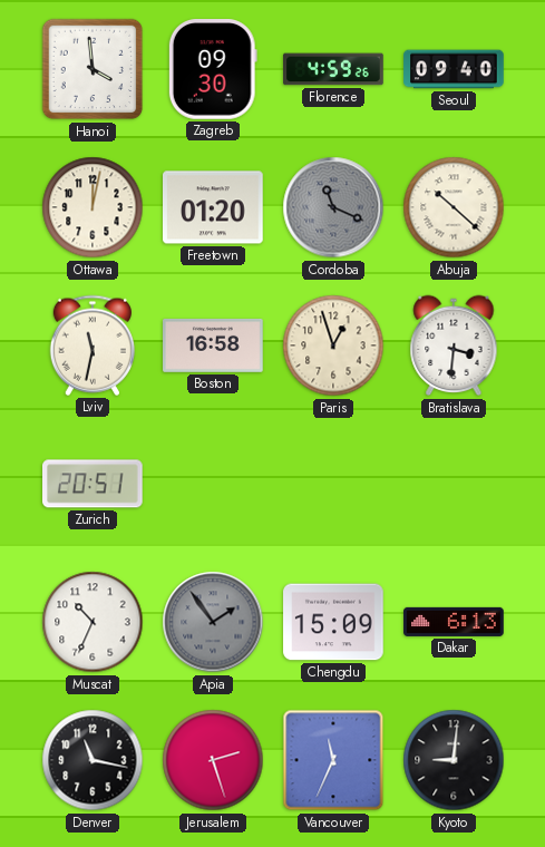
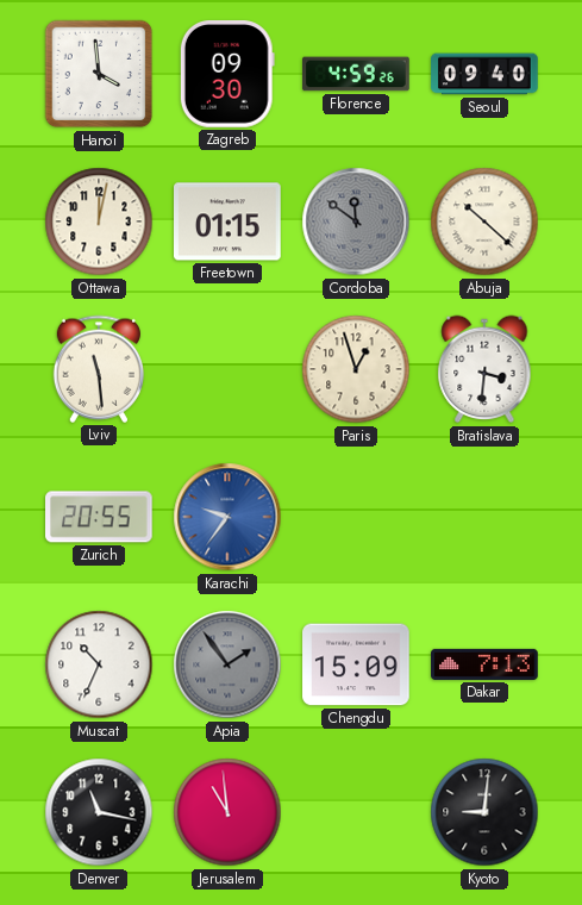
Freetown: 01:20 -> 01:15
Cordoba: 11:19 -> 11:51
Lviv: 11:32 -> 11:29
Boston: 16:58 -> none
Zurich: 20:51 -> 20:55
Karachi: none -> 9:36
Dakar: 6:13 -> 7:13
Jerusalem: 2:27 -> 10:59
Vancouver: 11:34 -> none
